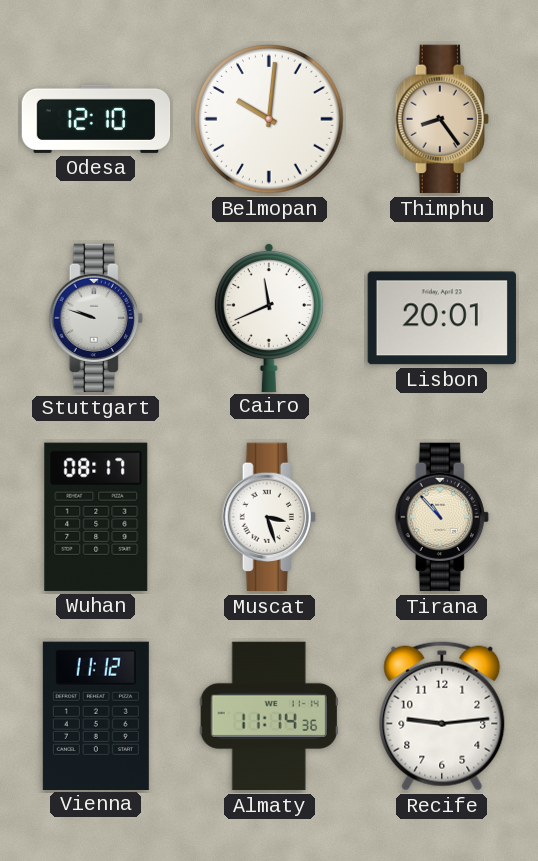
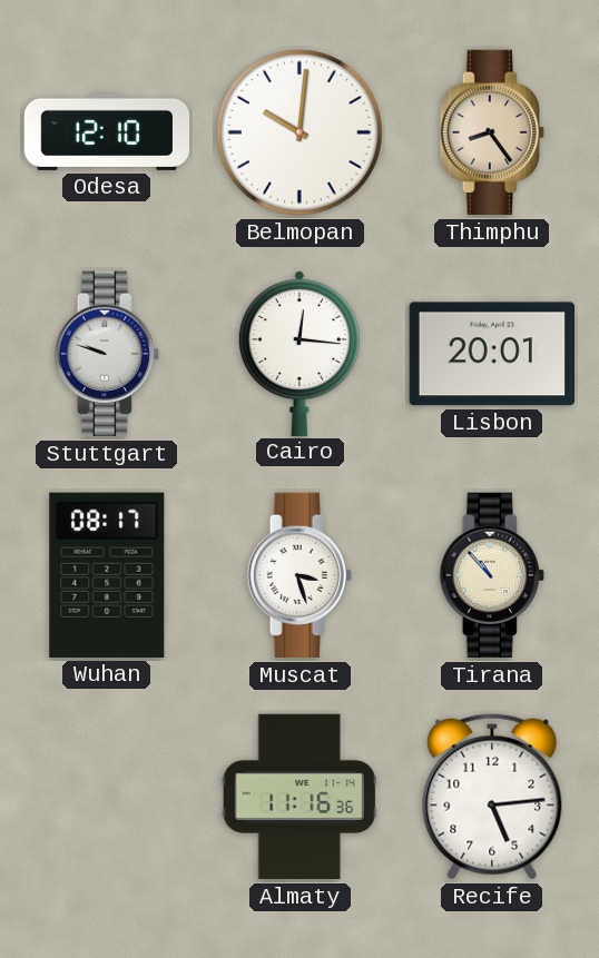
Cairo: 11:41 -> 12:16
Vienna: 11:12 -> none
Almaty: 11:14 -> 11:16
Recife: 9:14 -> 5:14
